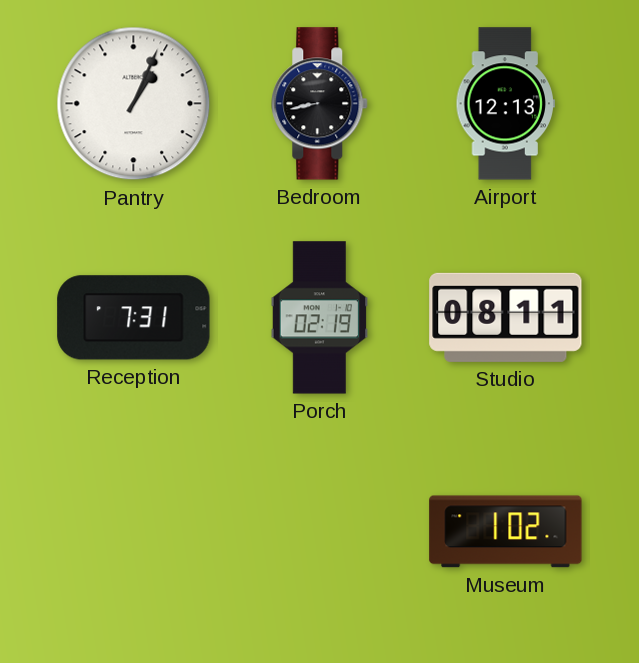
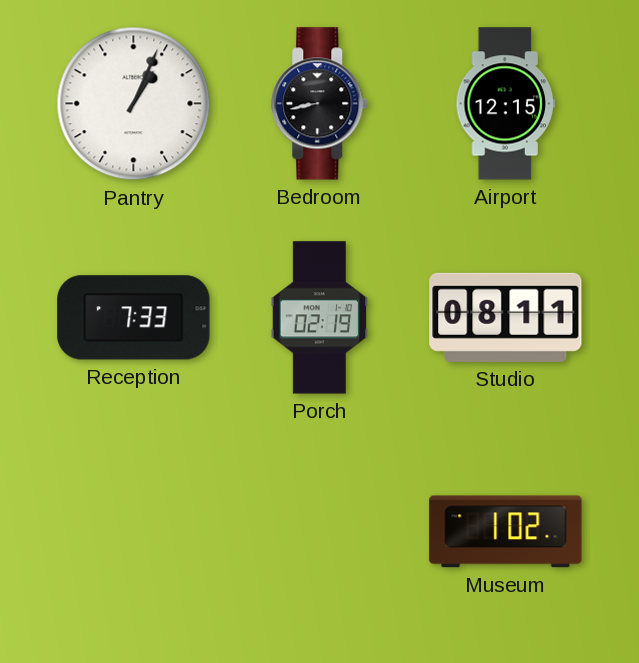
Airport: 12:13 -> 12:15
Reception: 7:31 -> 7:33
